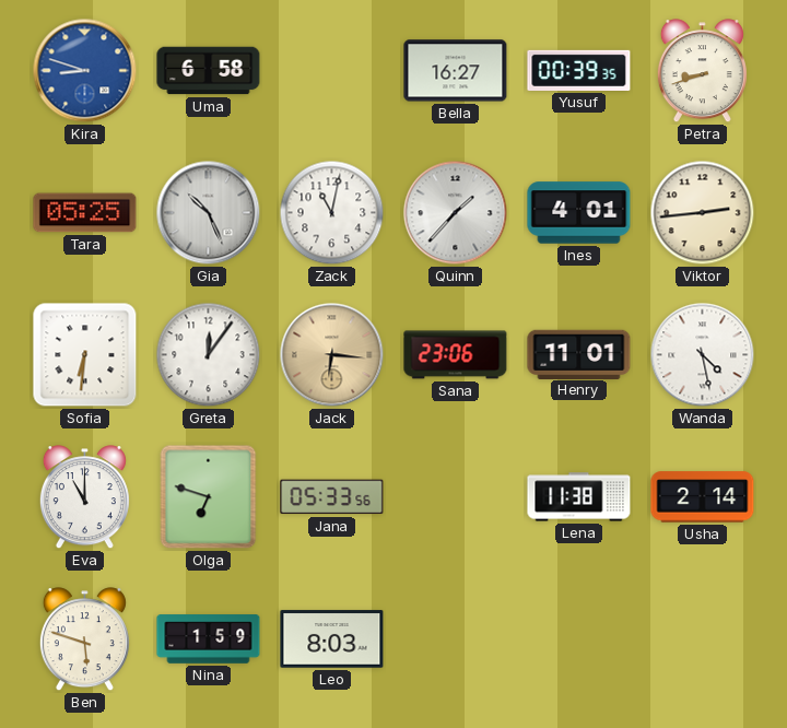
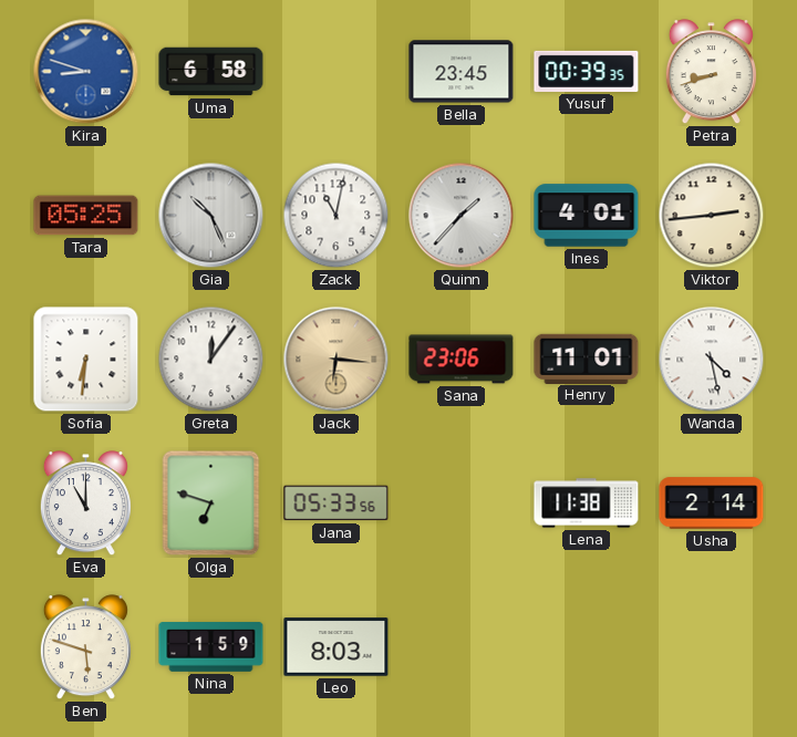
Bella: 16:27 -> 23:45
